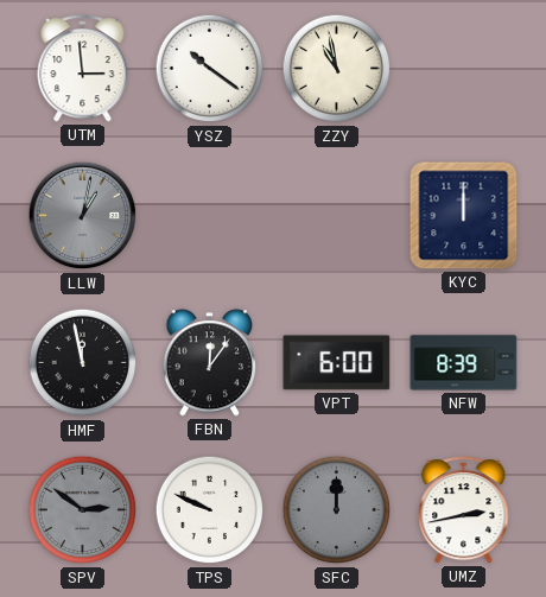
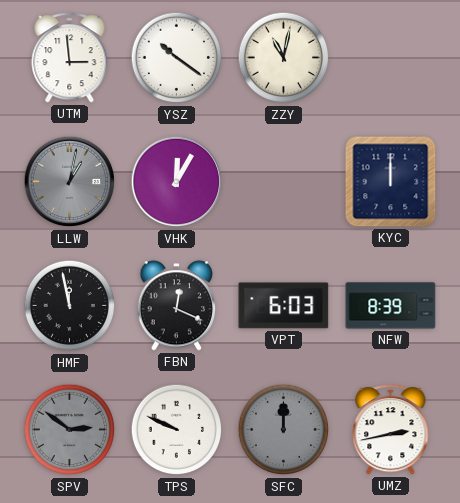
ZZY: 10:58 -> 11:02
VHK: none -> 12:05
FBN: 12:06 -> 12:19
VPT: 6:00 -> 6:03
